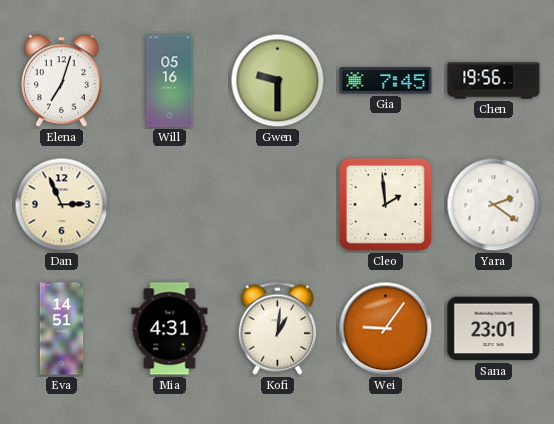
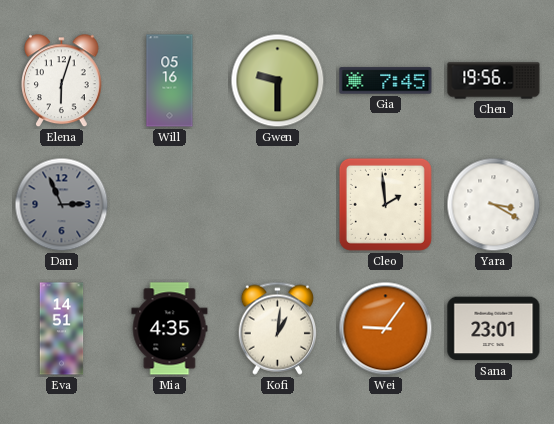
Elena: 7:03 -> 6:03
Dan dial: cream -> grey
Yara: 2:21 -> 3:20
Mia: 4:31 -> 4:35
